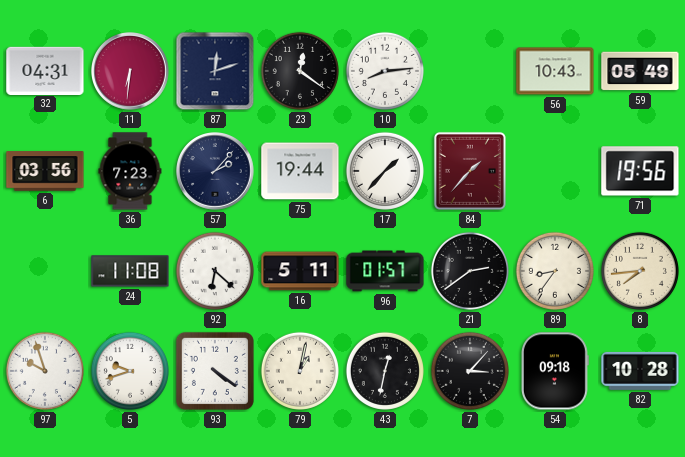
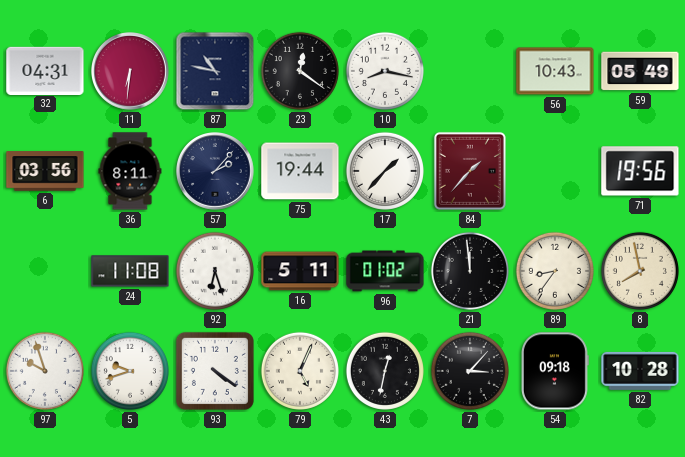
87: 12:12 -> 10:47
10: 8:14 -> 8:17
36: 7:23 -> 8:11
92: 6:22 -> 6:27
96: 01:57 -> 01:02
21: 2:39 -> 11:59
8: 7:44 -> 7:58
79: 1:02 -> 5:04
